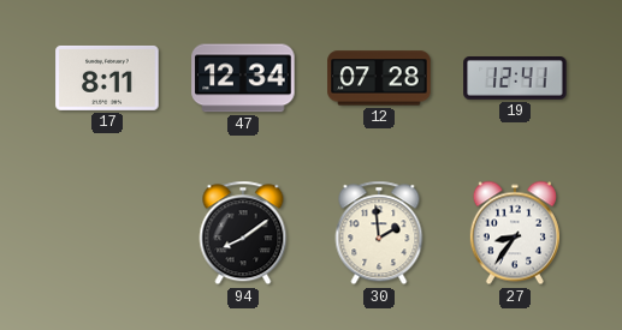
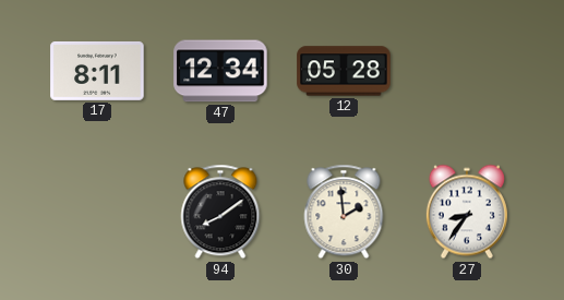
12: 07:28 -> 05:28
19: 12:41 -> none
